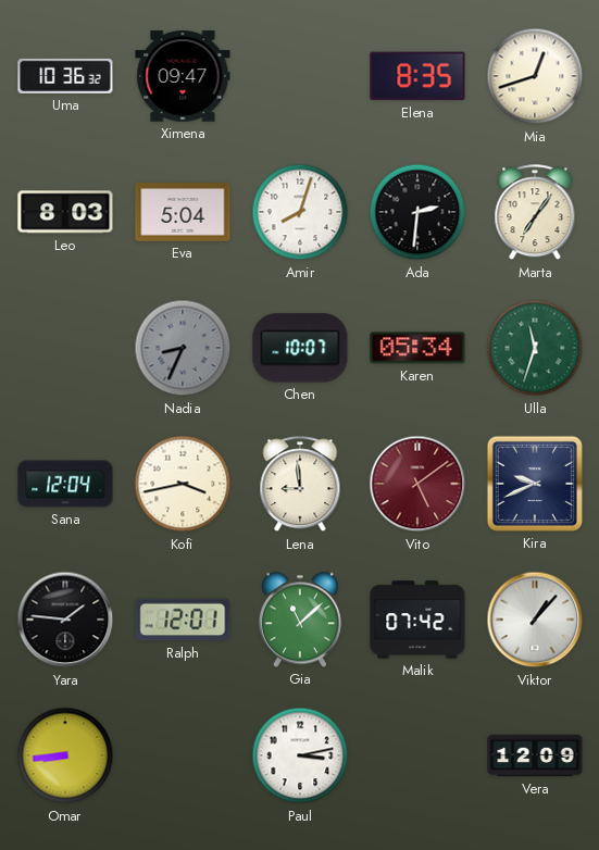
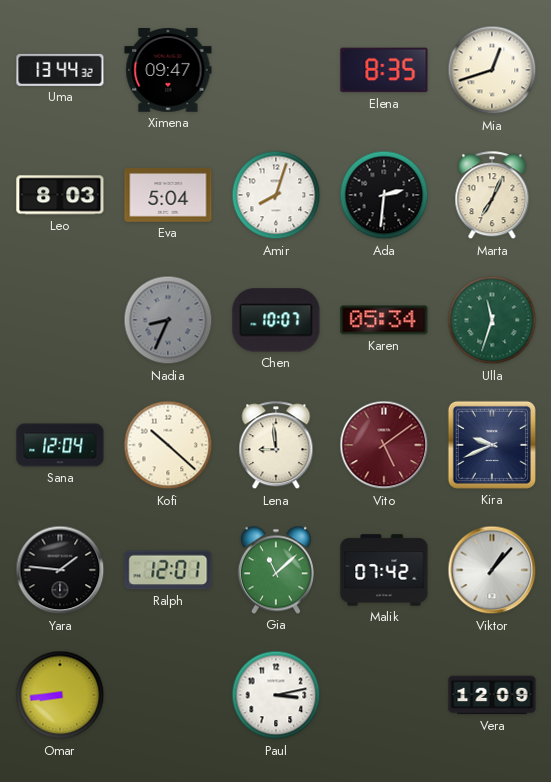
Uma: 10:36 -> 13:44
Marta: 7:06 -> 7:04
Kofi: 3:43 -> 10:22
